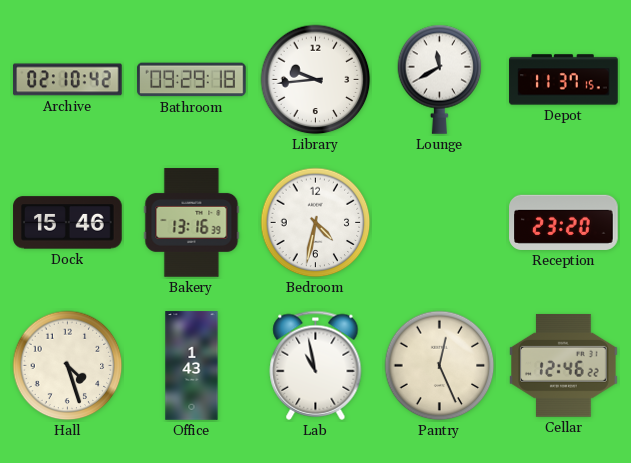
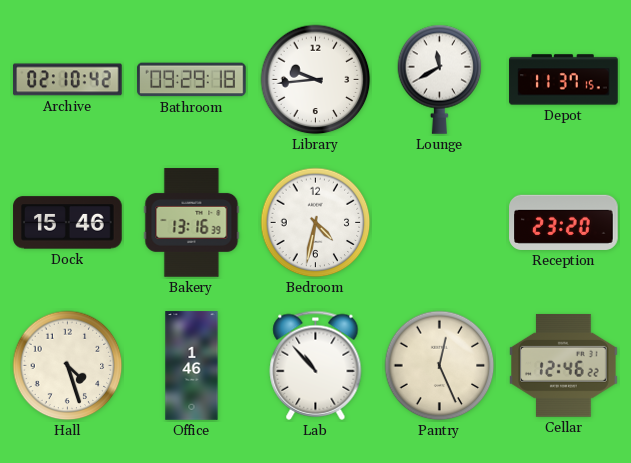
Office: 1:43 -> 1:46
Lab: 10:58 -> 10:53
